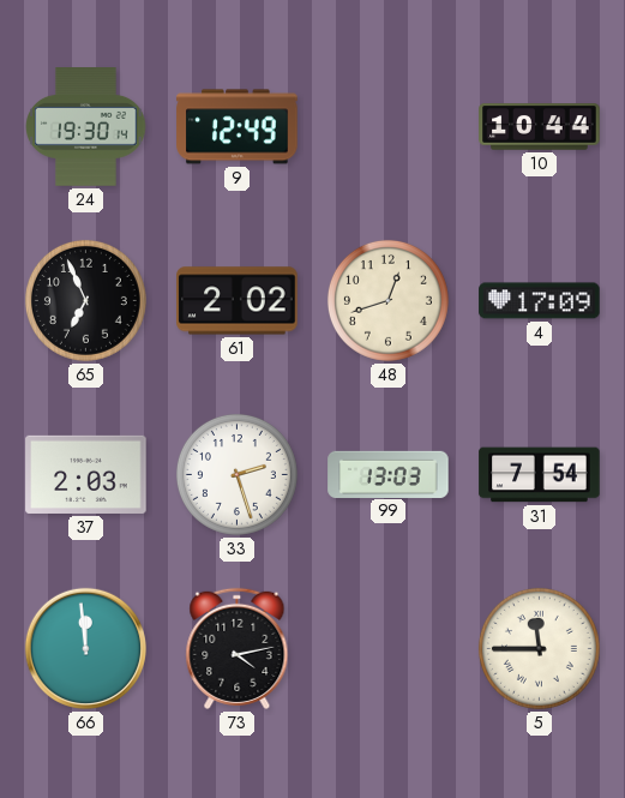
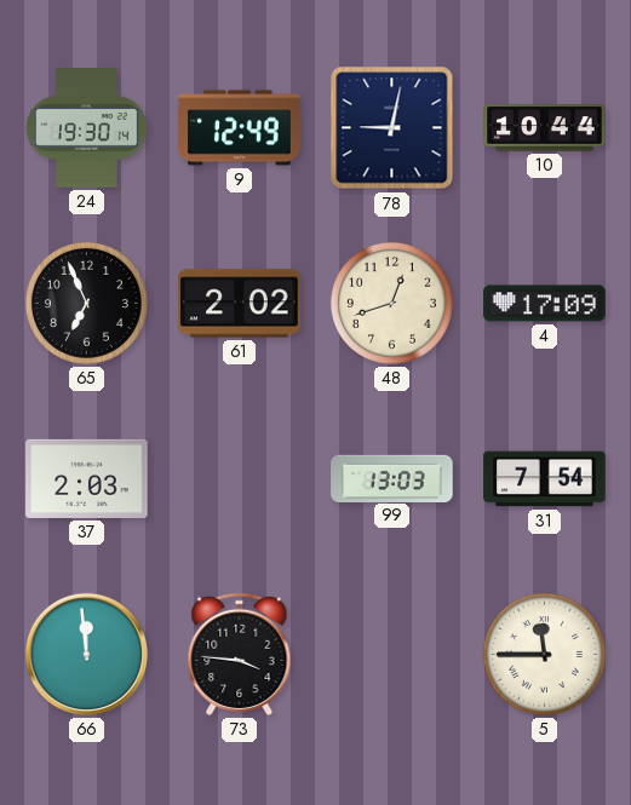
78: none -> 9:02
33: 2:27 -> none
73: 4:13 -> 3:46
